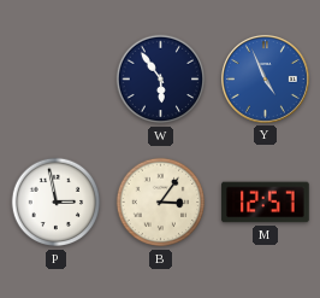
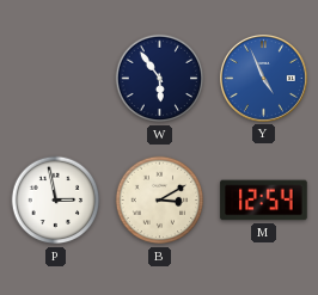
B: 3:06 -> 3:10
M: 12:57 -> 12:54
